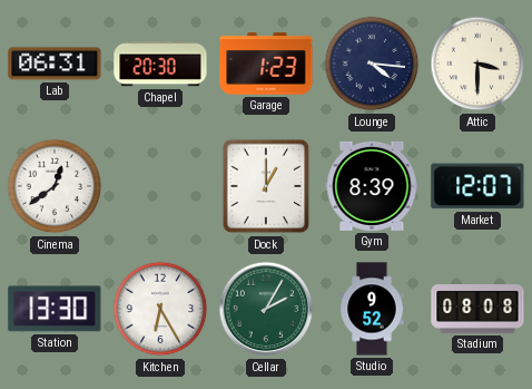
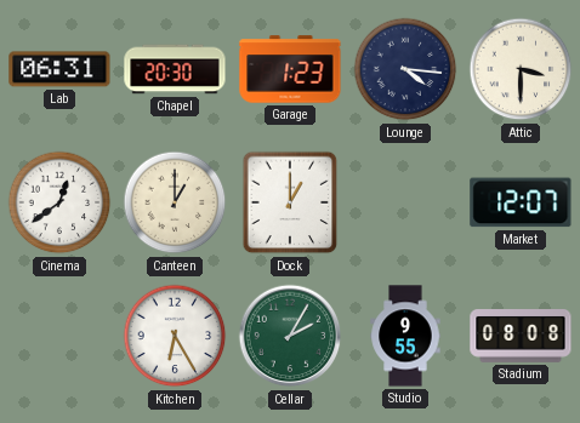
Canteen: none -> 1:00
Gym: 8:39 -> none
Station: 13:30 -> none
Studio: 9:52 -> 9:55
